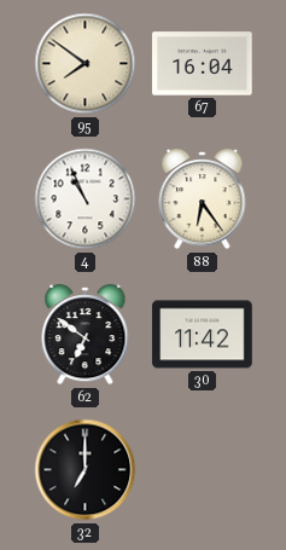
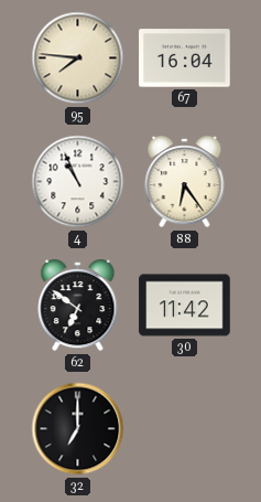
95: 7:51 -> 7:46
